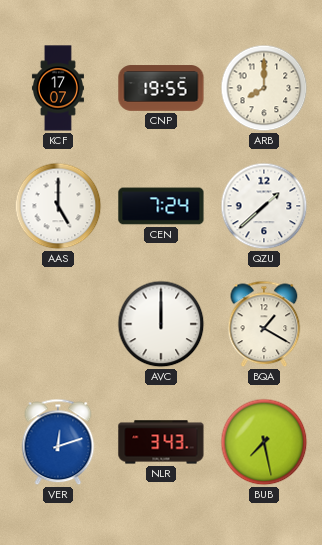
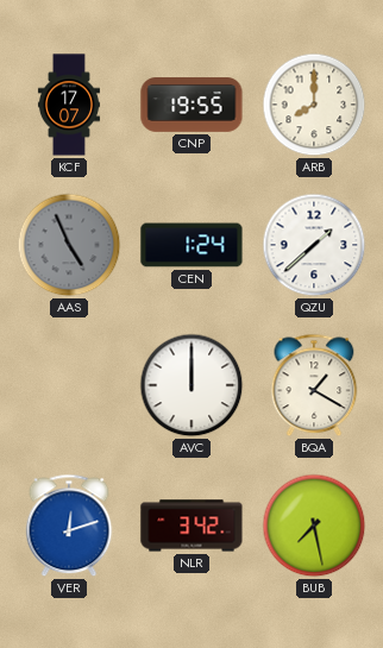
AAS: 5:00 -> 4:56
AAS dial: white -> grey
CEN: 7:24 -> 1:24
NLR: 3:43 -> 3:42
